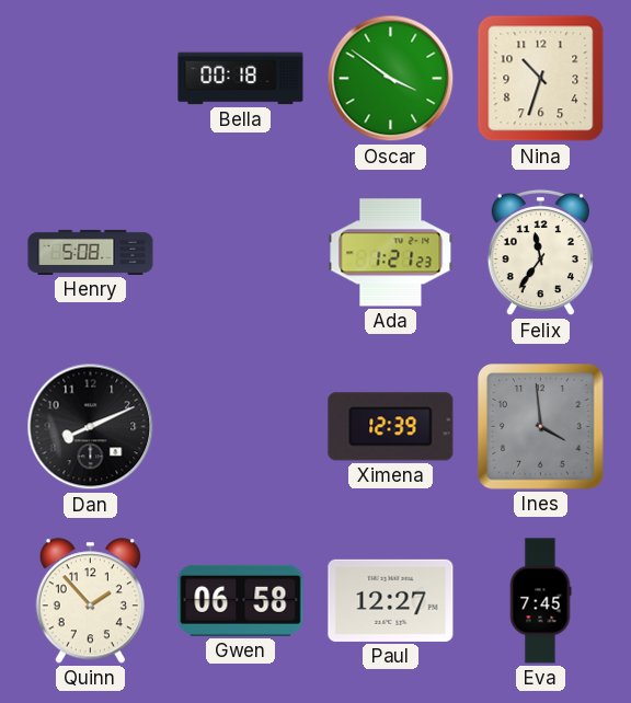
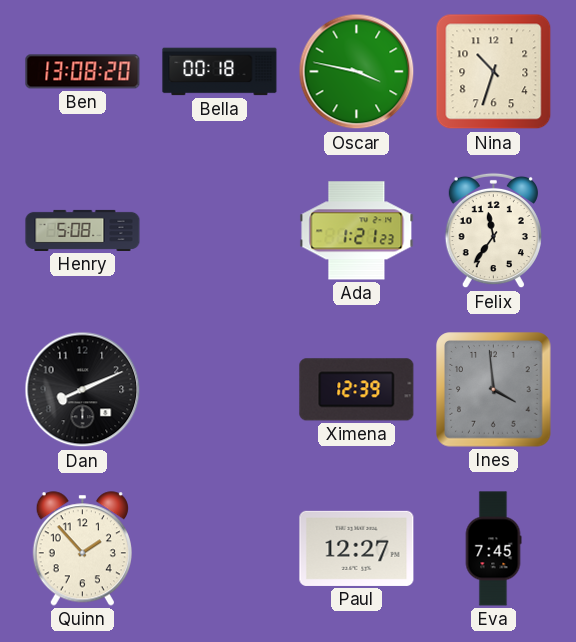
Ben: none -> 13:08
Oscar: 3:51 -> 3:47
Gwen: 06:58 -> none
